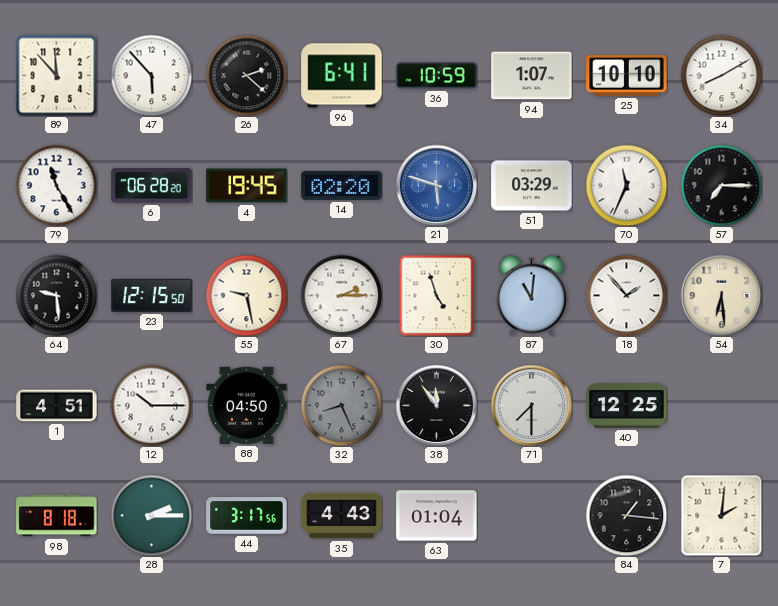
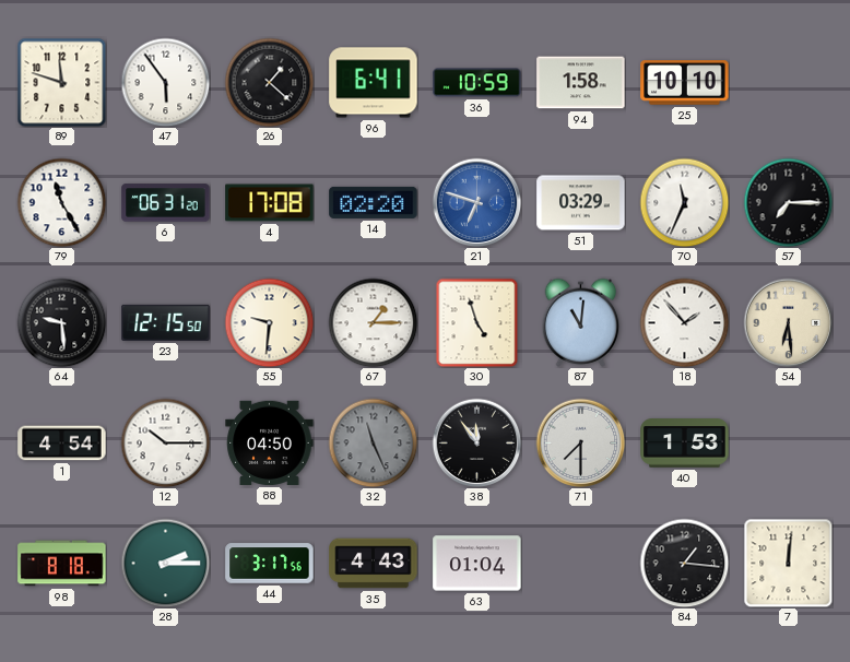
89: 11:53 -> 11:48
47: 5:53 -> 5:54
26: 2:22 -> 1:22
94: 1:07 -> 1:58
34: 8:10 -> none
6: 06:28 -> 06:31
4: 19:45 -> 17:08
21: 5:48 -> 6:48
55: 9:28 -> 9:31
67: 2:15 -> 1:15
1: 4:51 -> 4:54
32: 8:26 -> 11:26
40: 12:25 -> 1:53
7: 2:01 -> 12:01
